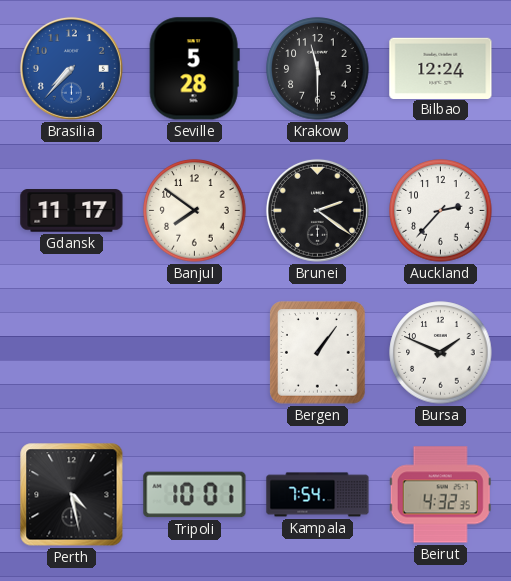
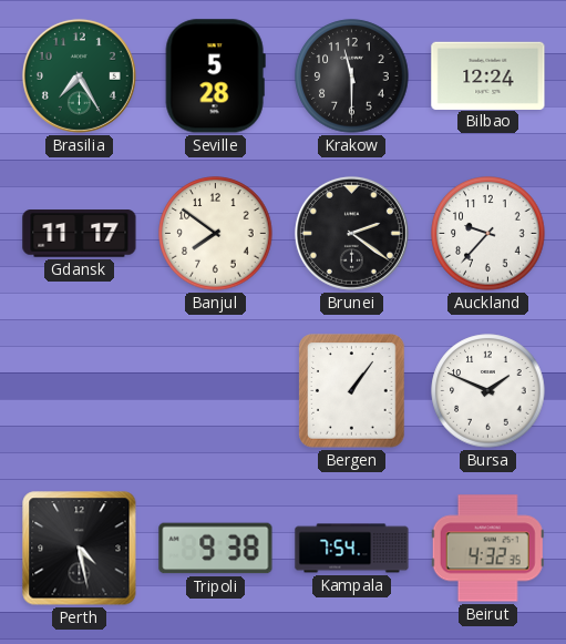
Brasilia: 7:37 -> 7:25
Brasilia dial: blue -> green
Auckland: 2:37 -> 9:37
Tripoli: 10:01 -> 9:38
